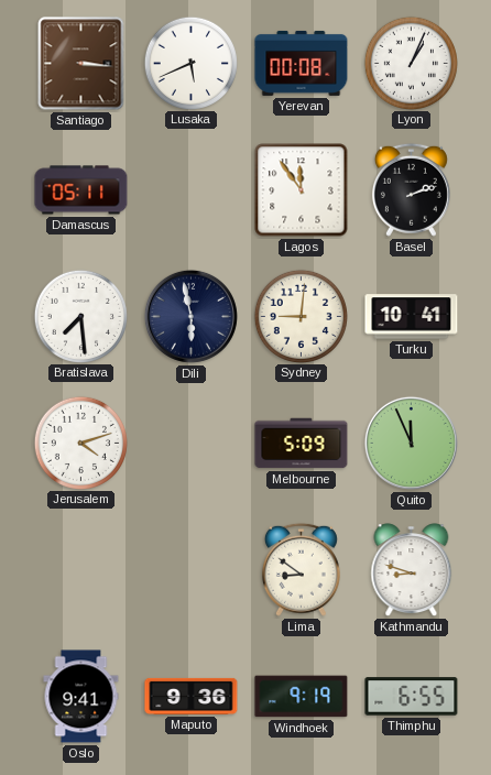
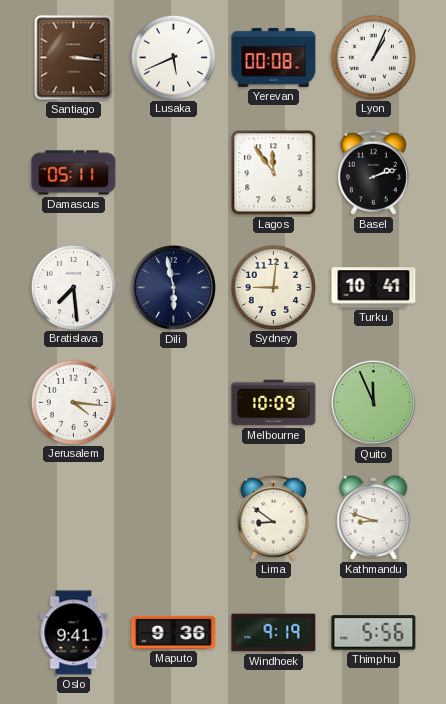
Jerusalem: 4:12 -> 4:16
Melbourne: 5:09 -> 10:09
Thimphu: 6:55 -> 5:56
